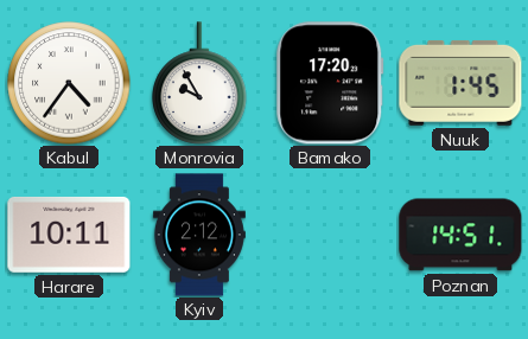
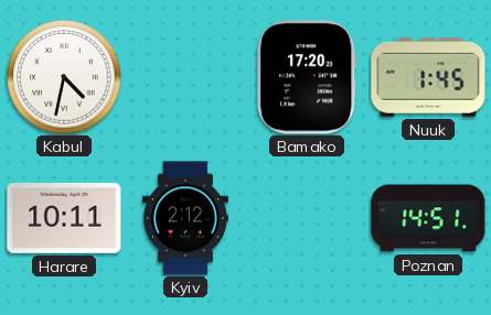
Kabul: 4:36 -> 4:32
Monrovia: 9:55 -> none
